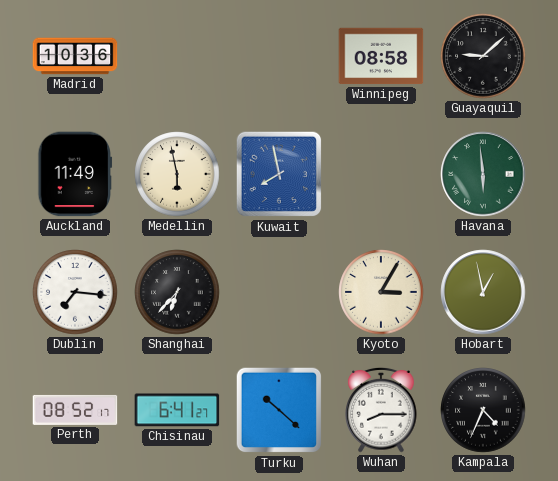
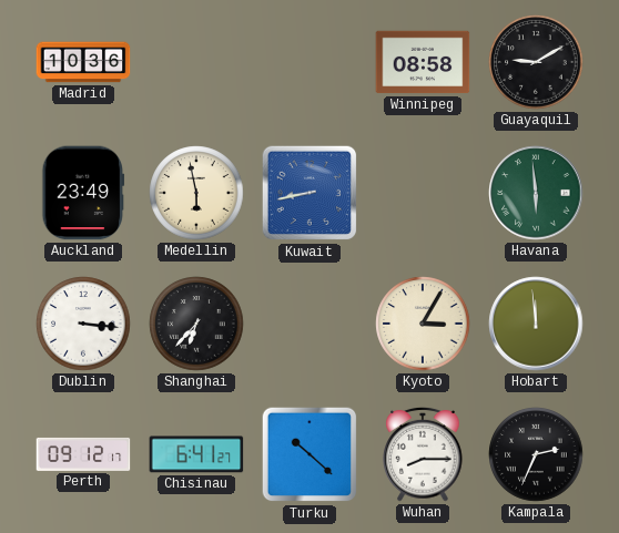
Guayaquil: 9:08 -> 9:10
Auckland: 11:49 -> 23:49
Kuwait: 7:58 -> 8:43
Dublin: 7:16 -> 3:16
Hobart: 12:58 -> 11:59
Perth: 08:52 -> 09:12
Kampala: 4:34 -> 2:34
